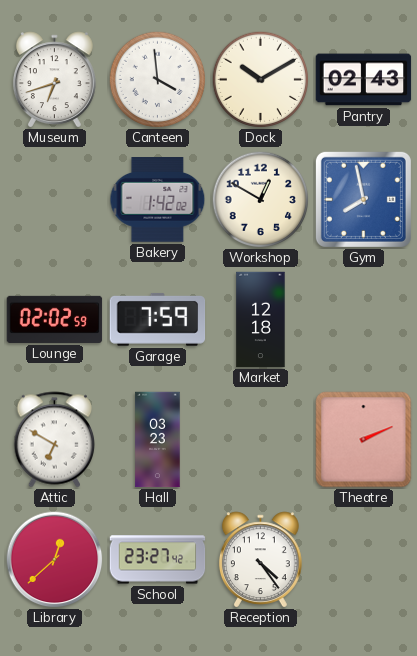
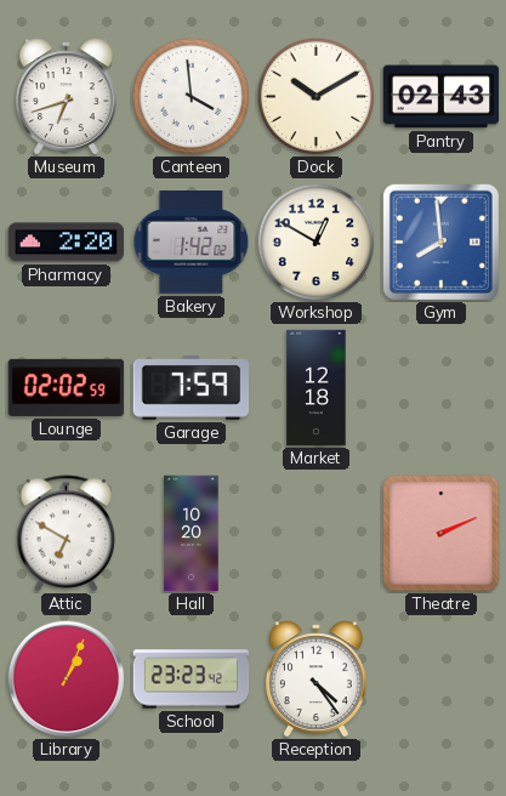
Pharmacy: none -> 2:20
Gym: 7:58 -> 7:59
Hall: 03:23 -> 10:20
Library: 12:38 -> 1:04
School: 23:27 -> 23:23
